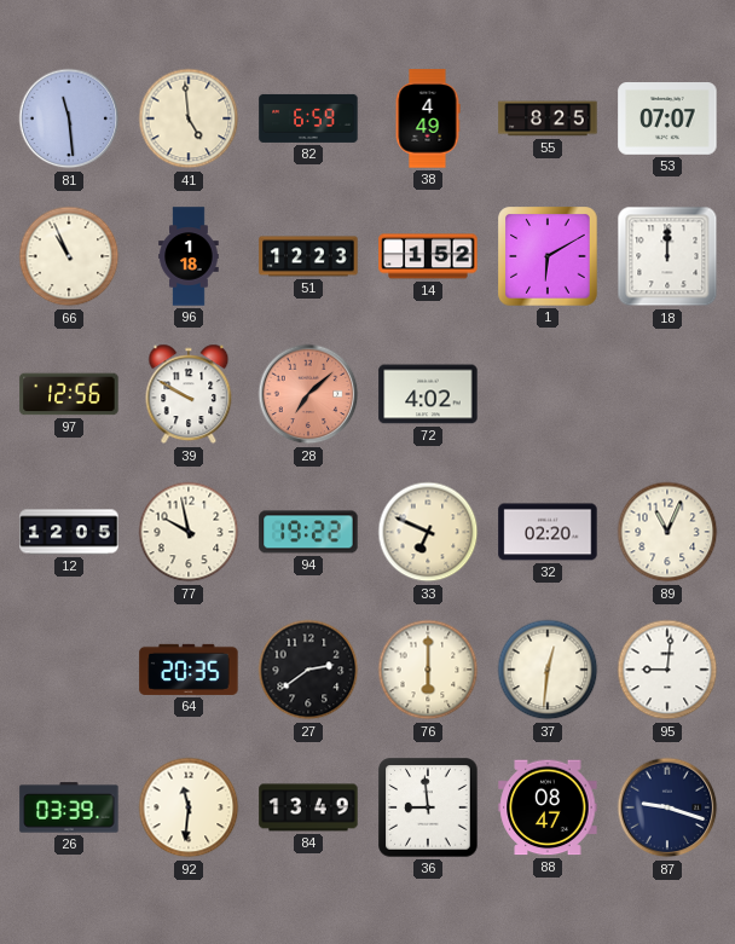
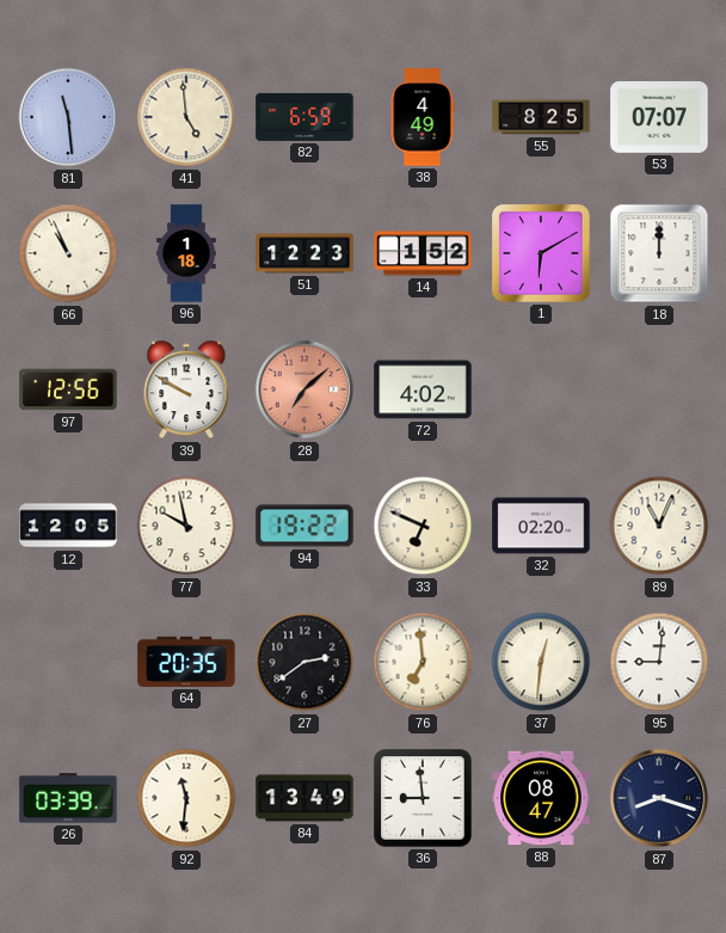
76: 6:00 -> 6:59
87: 9:18 -> 8:18
